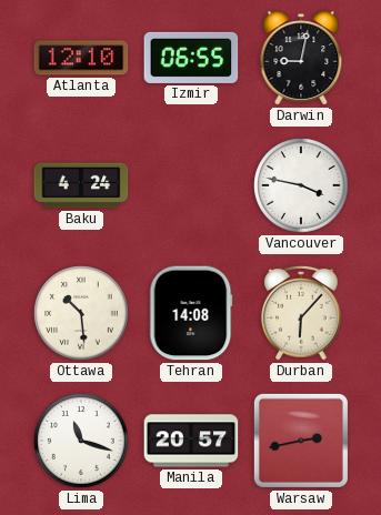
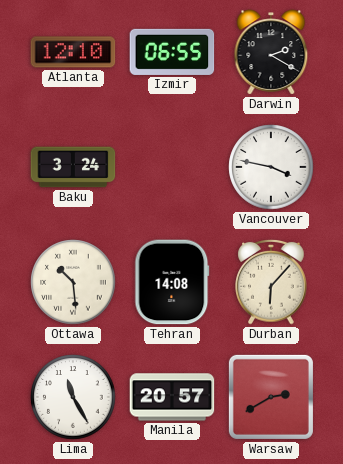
Darwin: 9:02 -> 2:20
Baku: 4:24 -> 3:24
Lima: 11:18 -> 11:25
Warsaw: 2:43 -> 2:40
